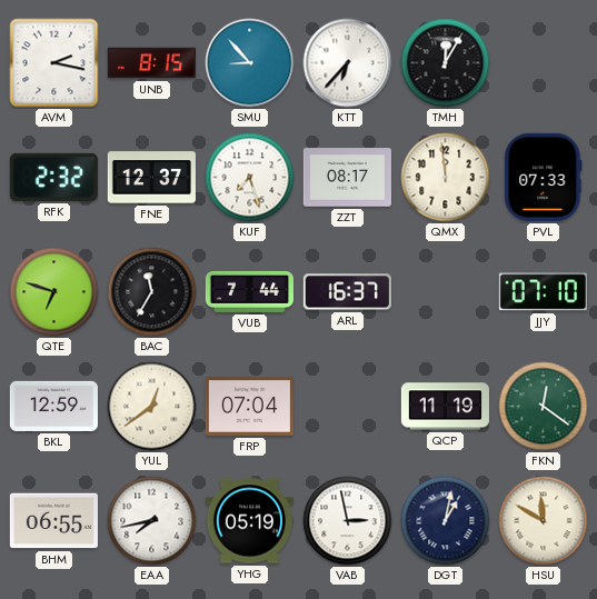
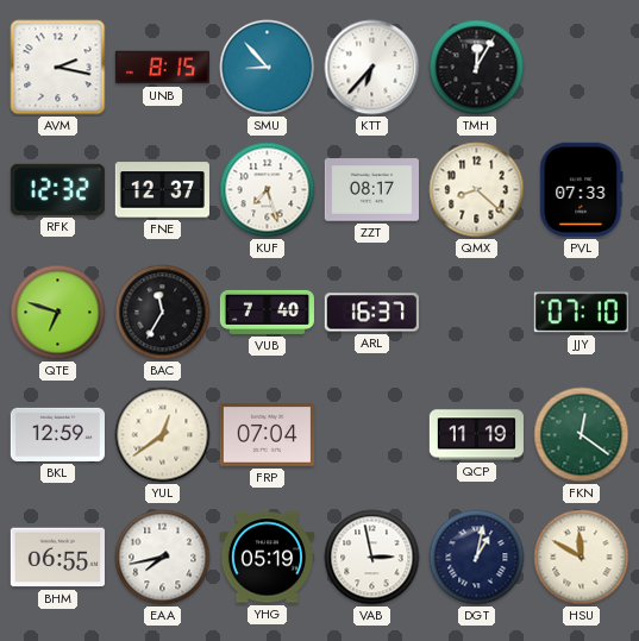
RFK: 2:32 -> 12:32
QMX: 11:59 -> 8:22
VUB: 7:44 -> 7:40
